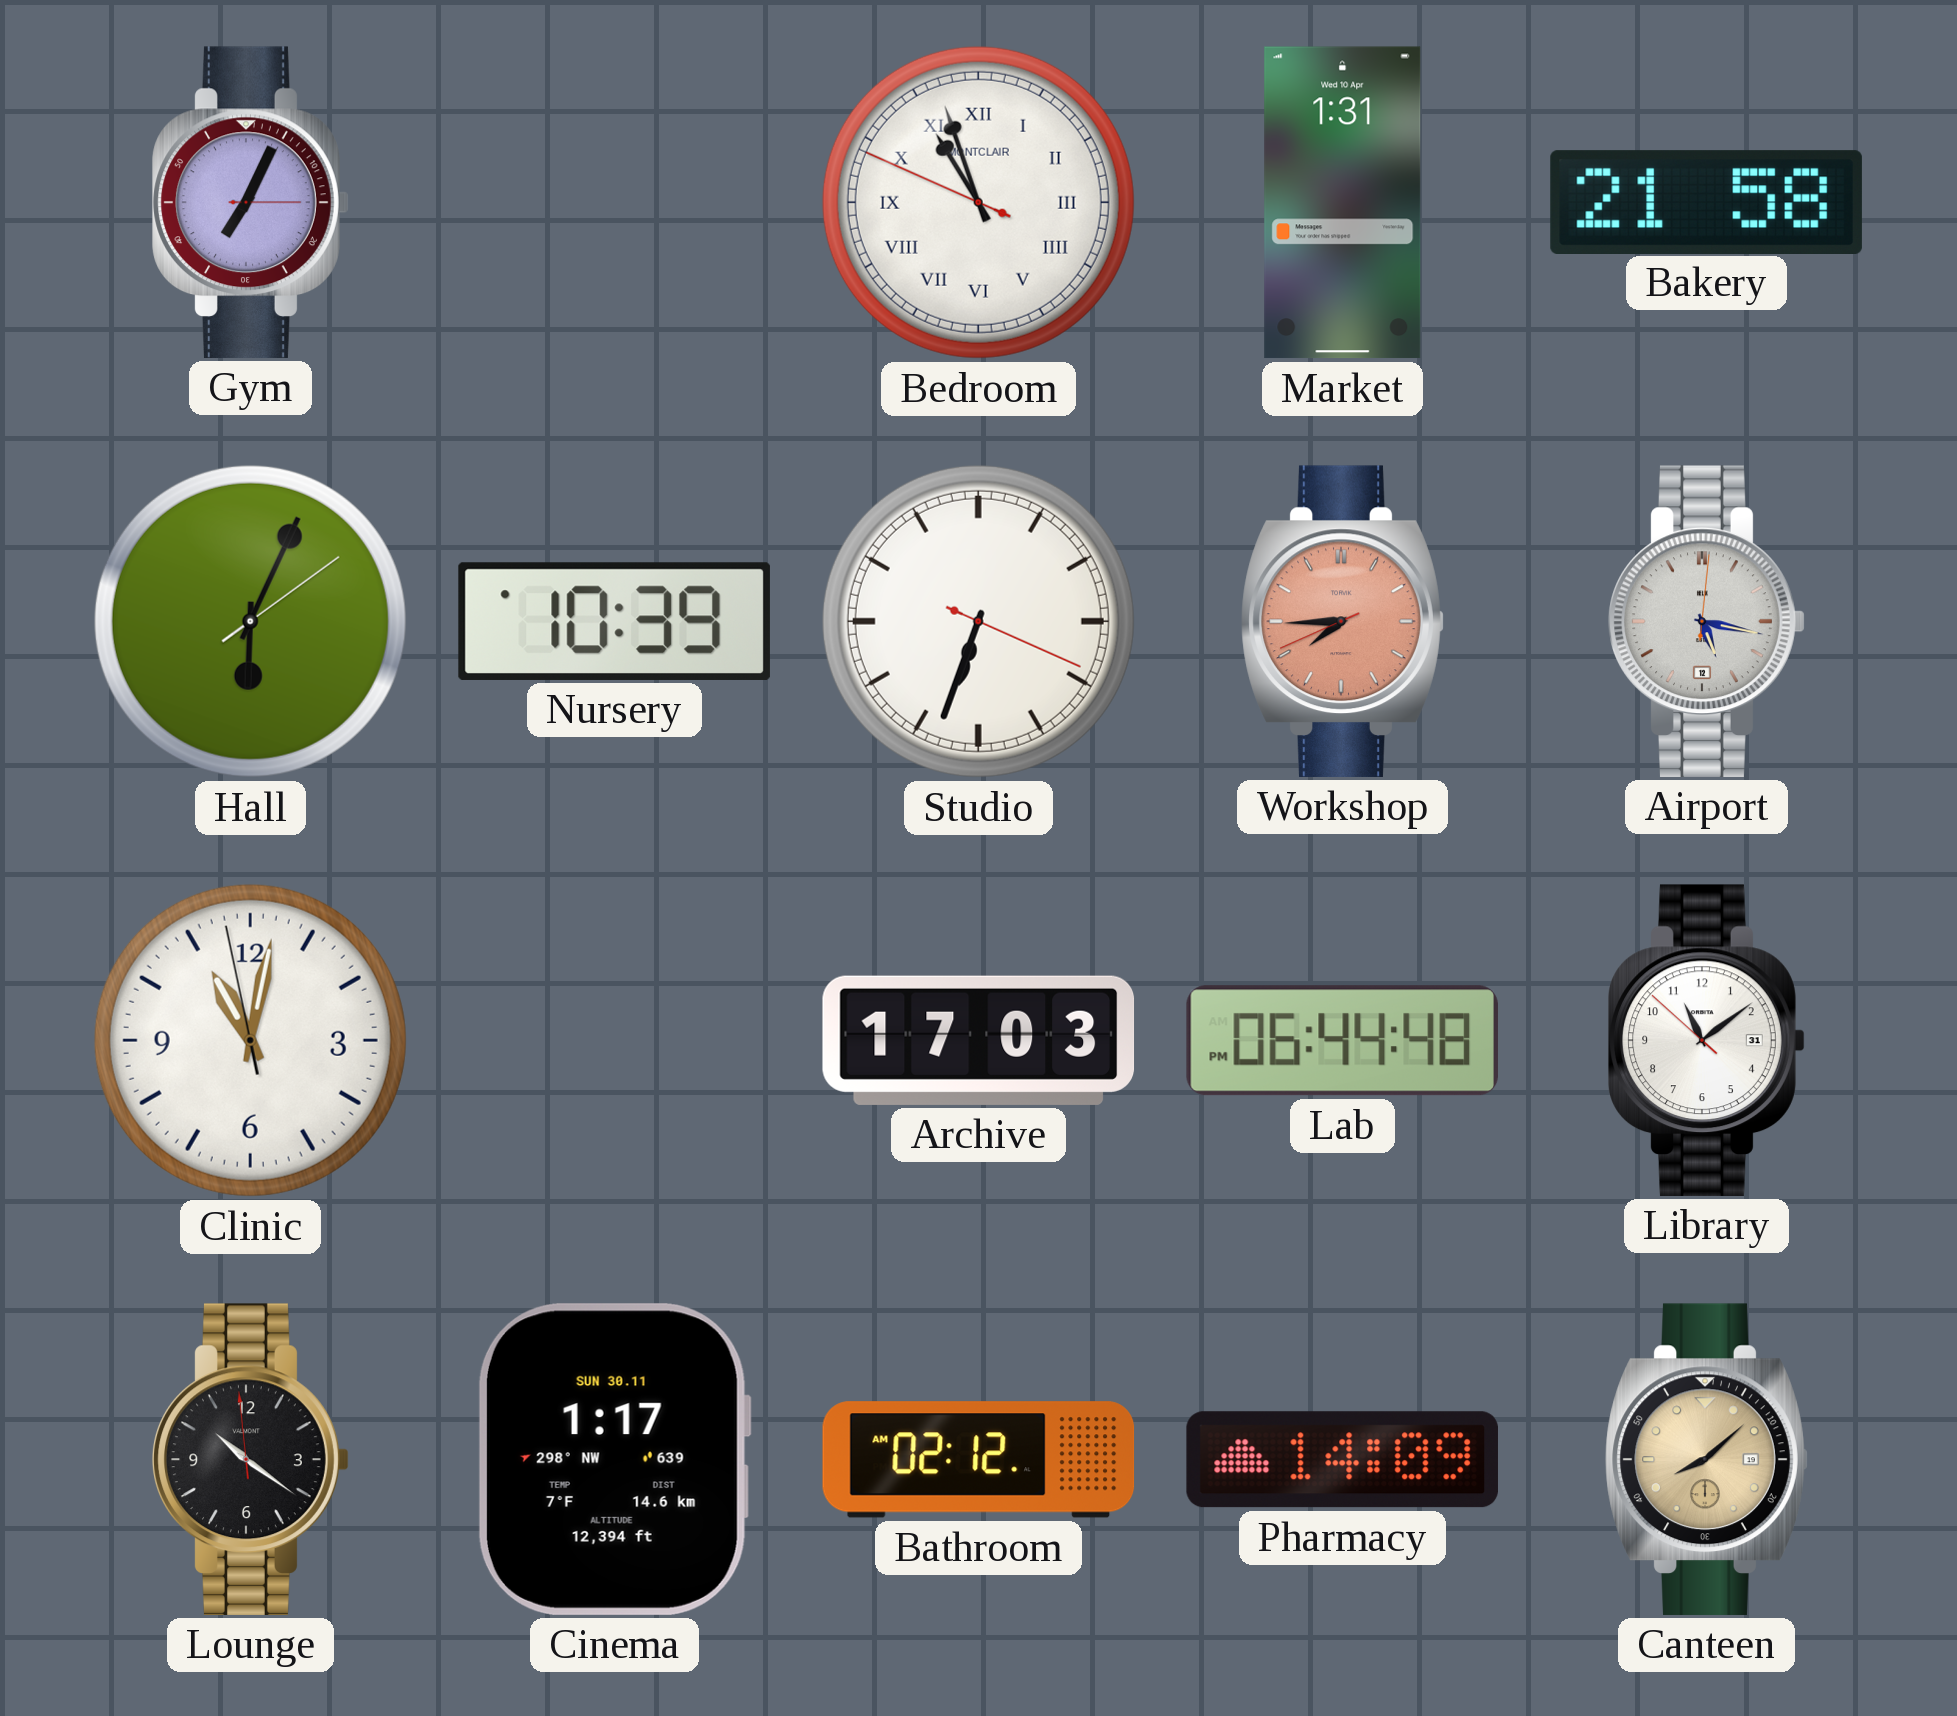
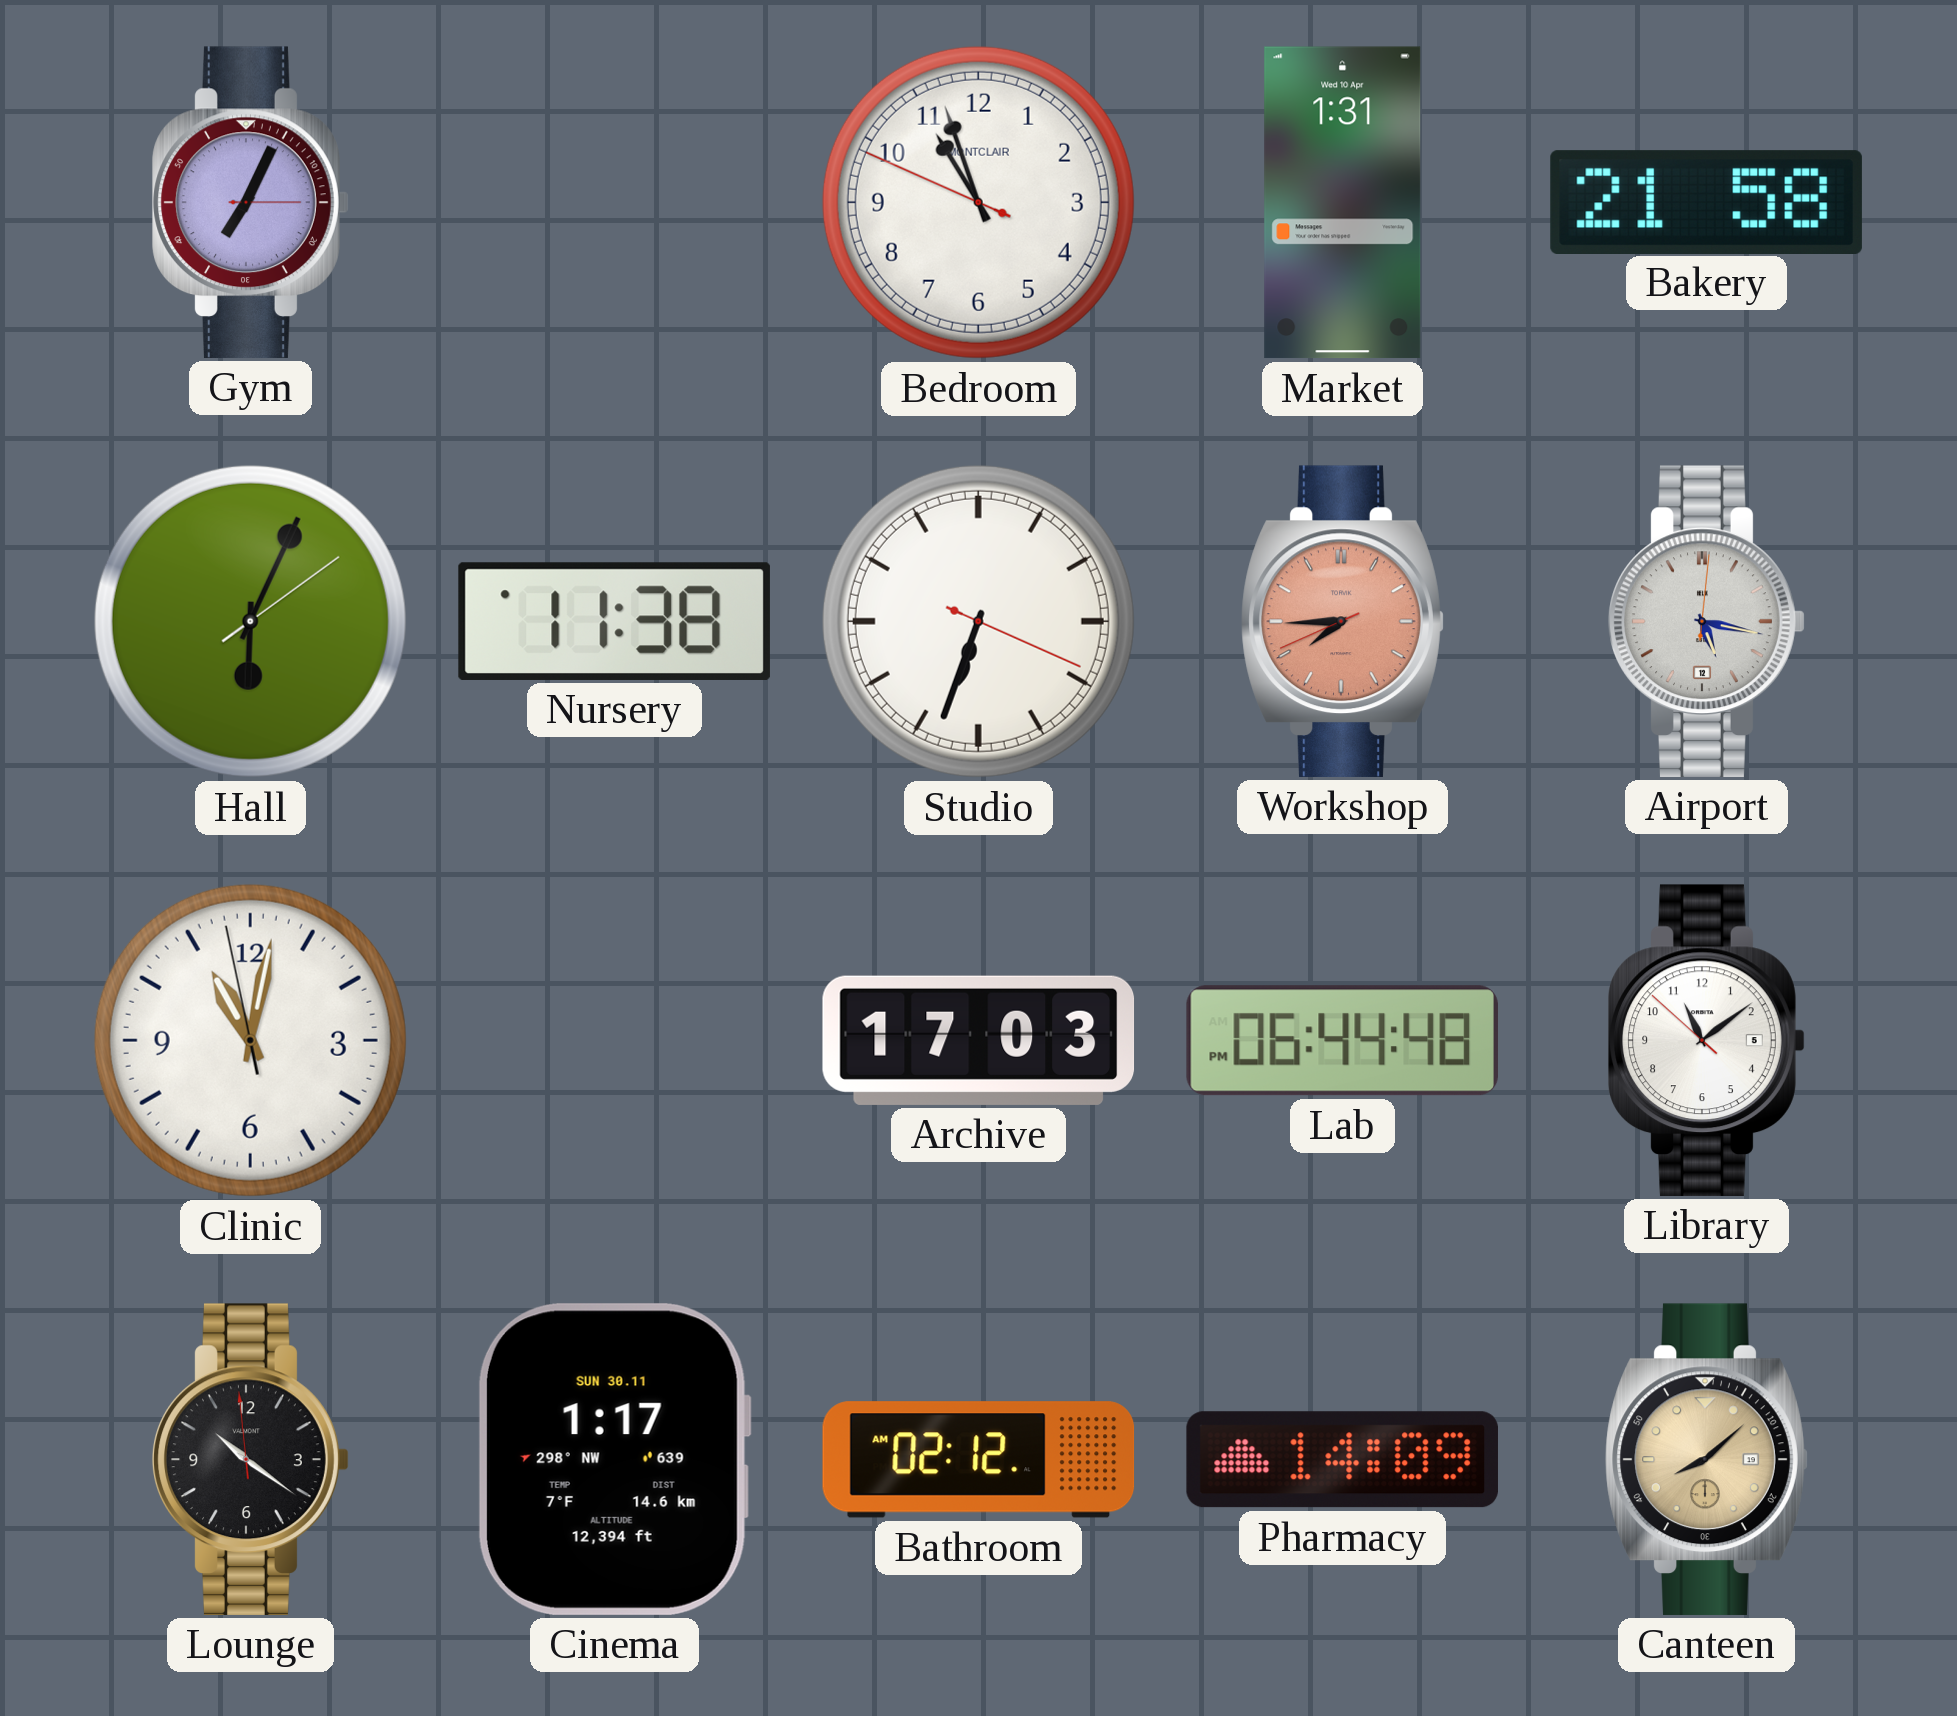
Bedroom numerals: Roman -> Arabic
Nursery: 10:39 -> 11:38
Library date: 31 -> 5
